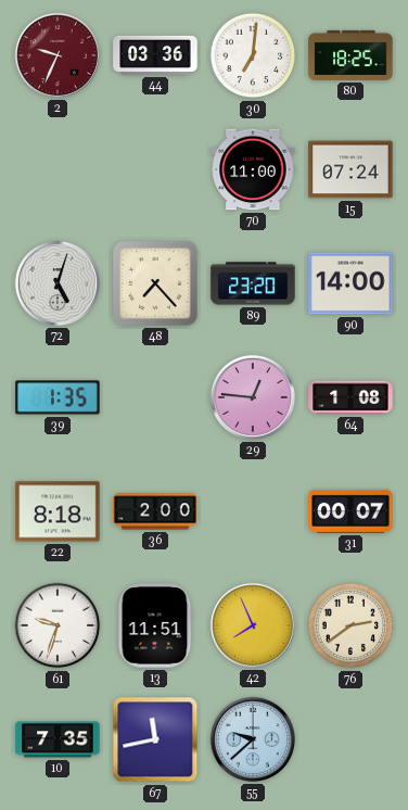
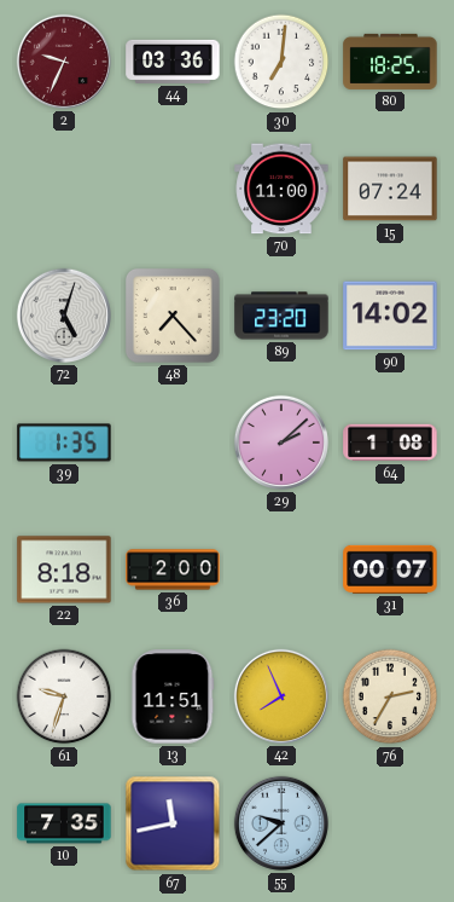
90: 14:00 -> 14:02
29: 12:46 -> 2:08
76: 2:39 -> 2:35
